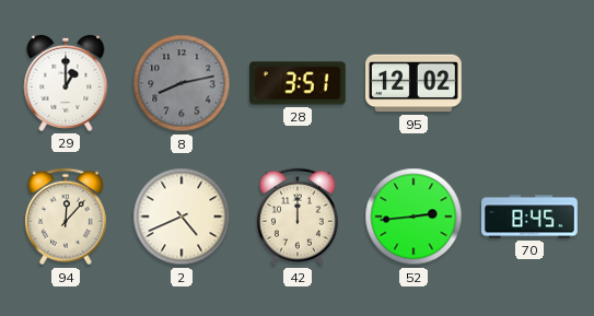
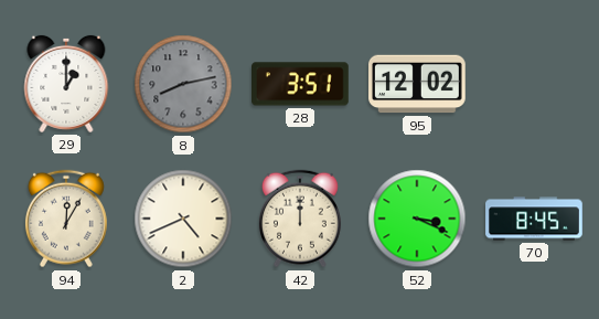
94: 12:07 -> 12:05
52: 2:44 -> 3:19
